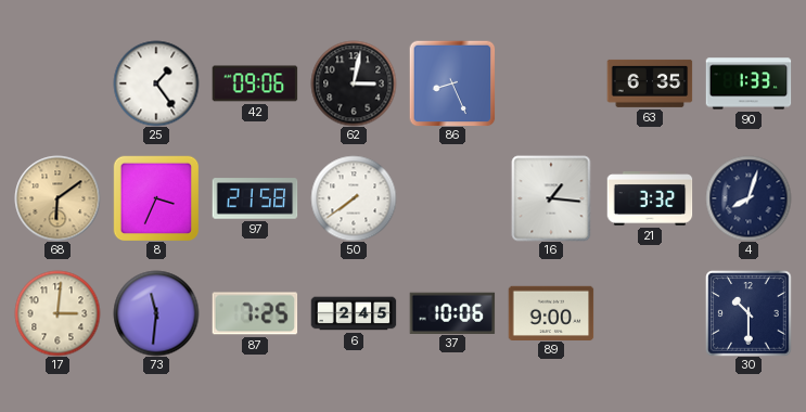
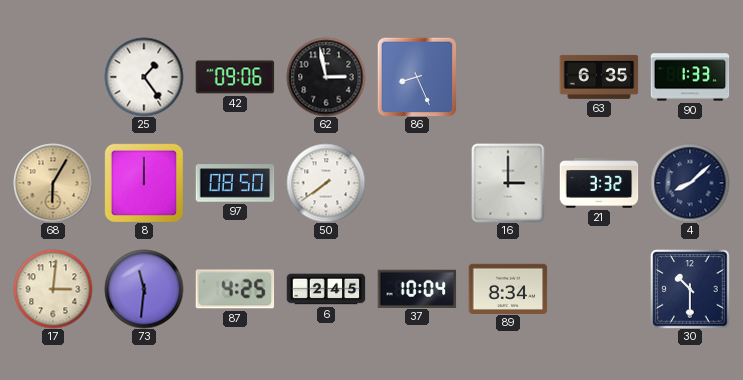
62: 3:02 -> 2:58
68: 6:09 -> 6:05
8: 3:34 -> 12:00
97: 21:58 -> 08:50
16: 1:16 -> 3:00
4: 8:03 -> 8:08
87: 7:25 -> 4:25
37: 10:06 -> 10:04
89: 9:00 -> 8:34
